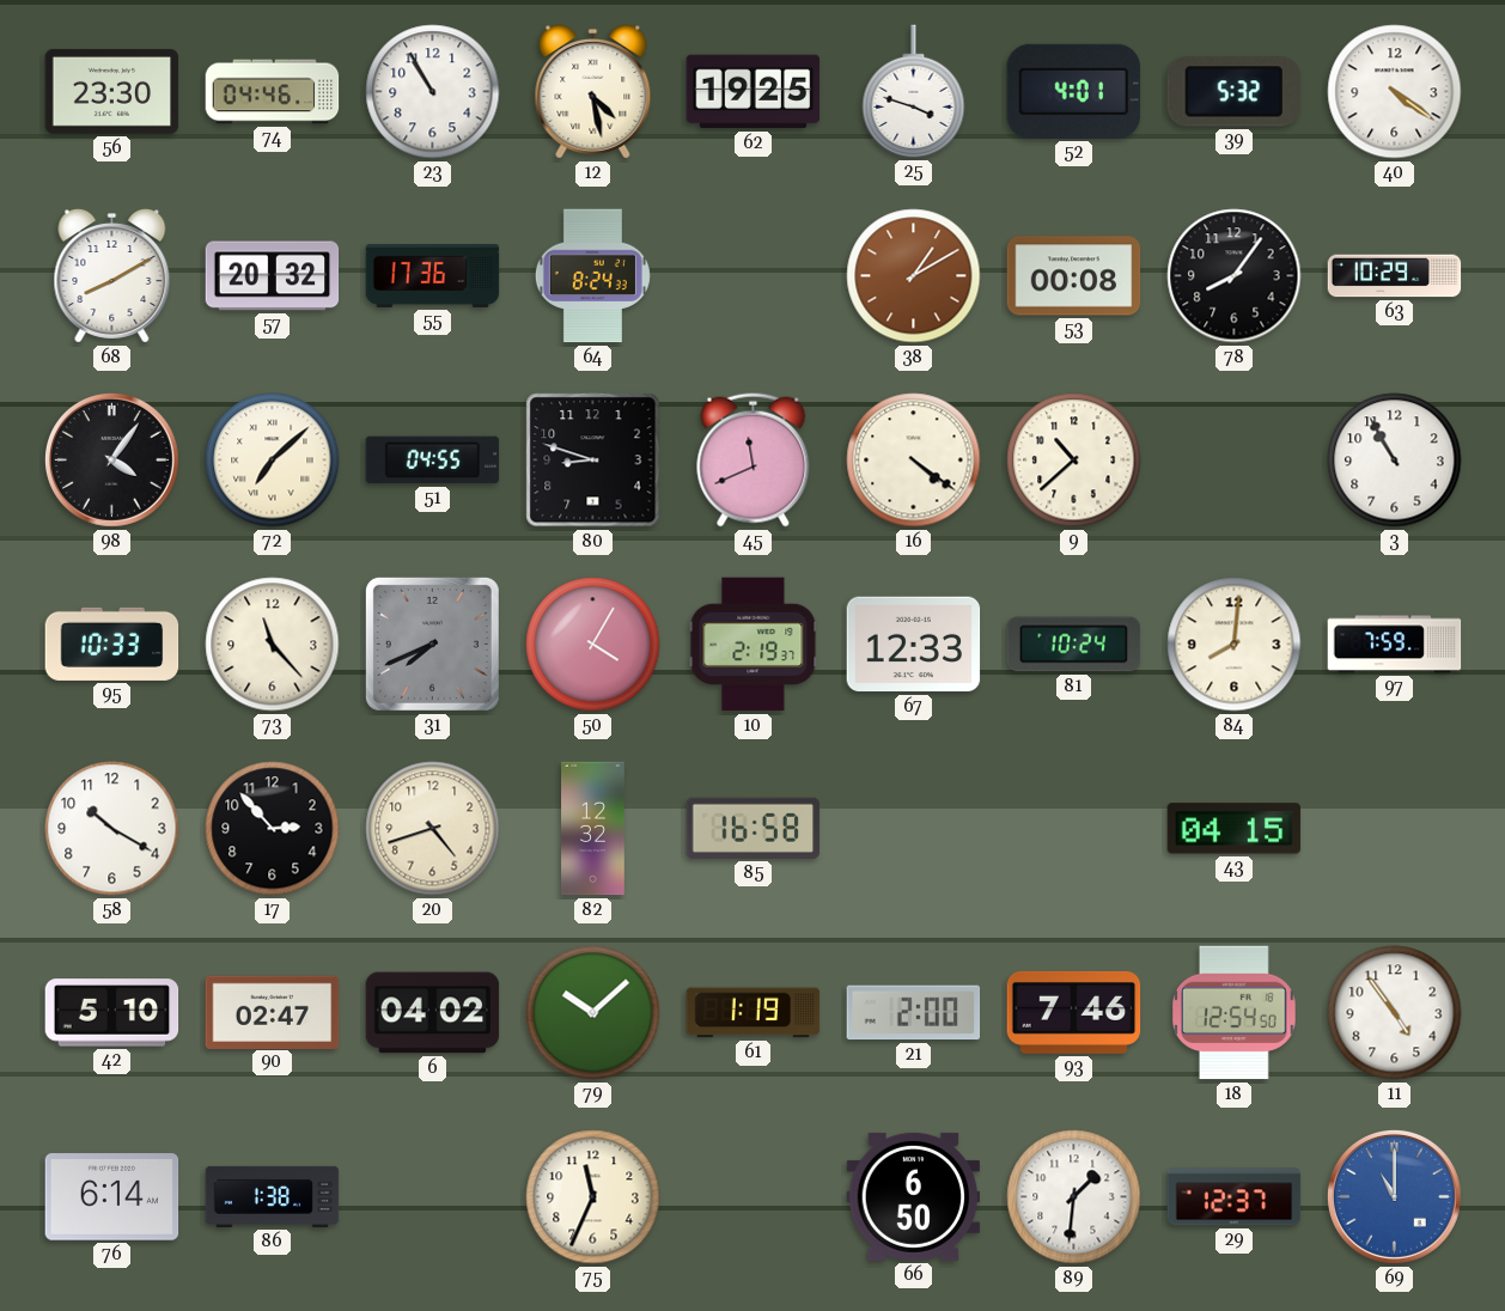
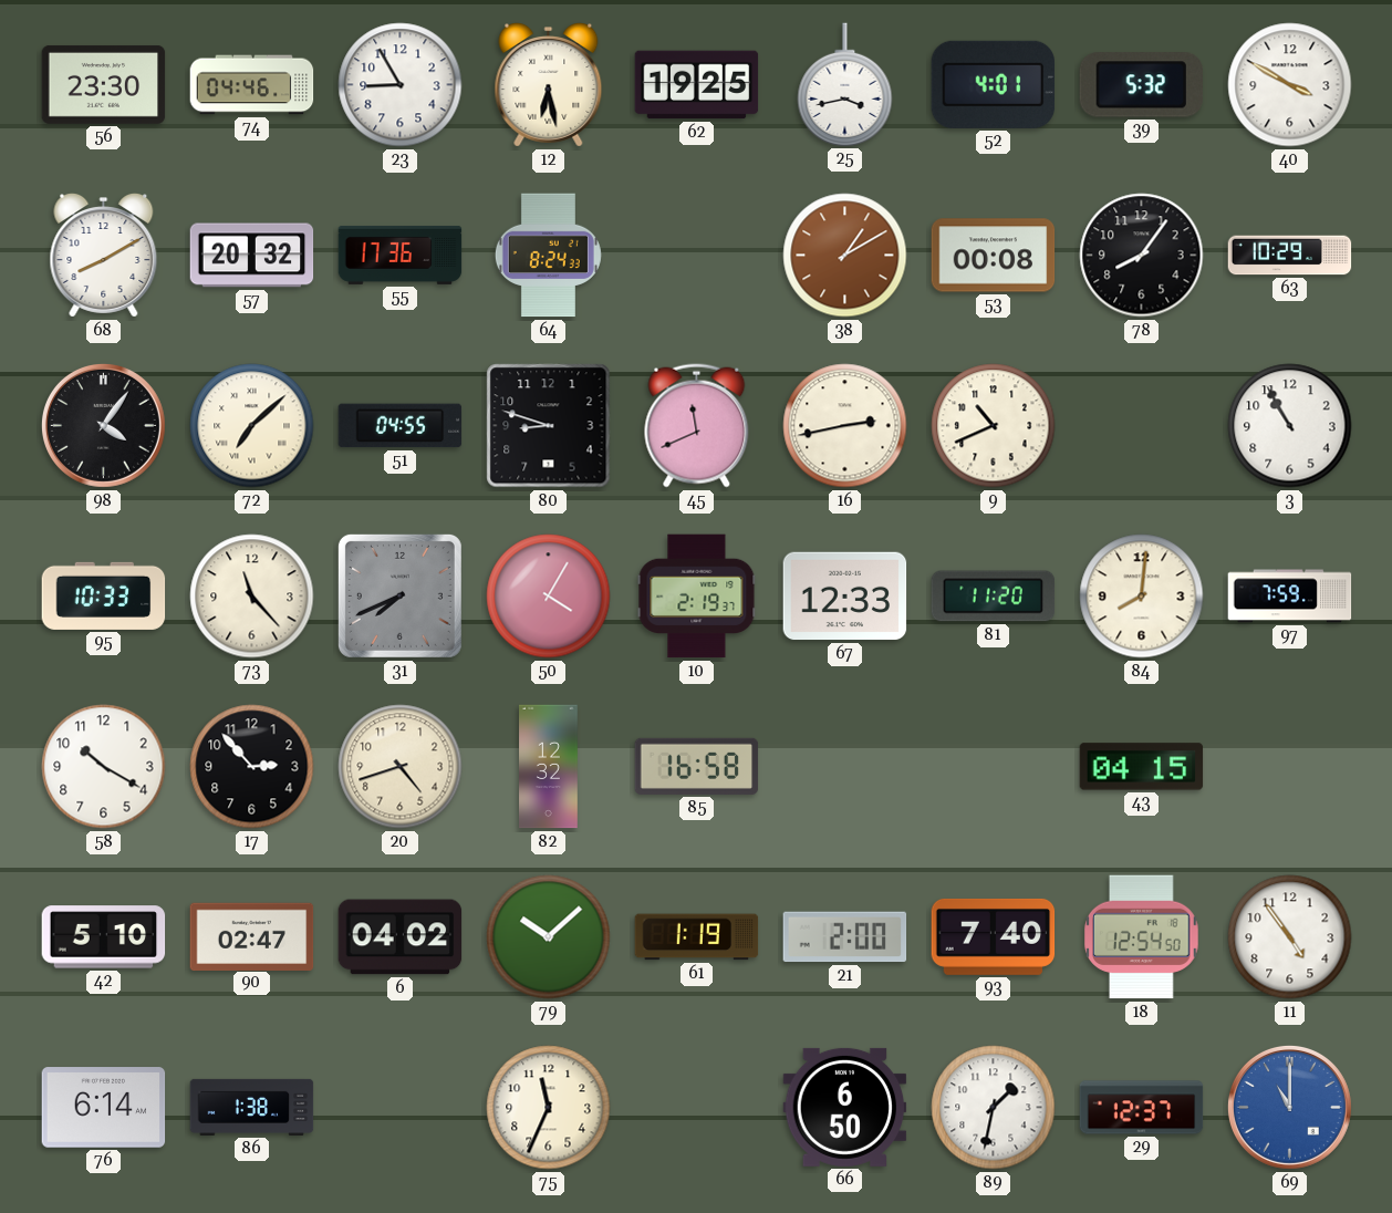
23: 10:55 -> 8:55
12: 4:28 -> 6:28
25: 3:48 -> 3:43
40: 4:21 -> 3:50
16: 4:21 -> 2:43
9: 10:38 -> 10:41
81: 10:24 -> 11:20
93: 7:46 -> 7:40
89: 1:31 -> 1:32
